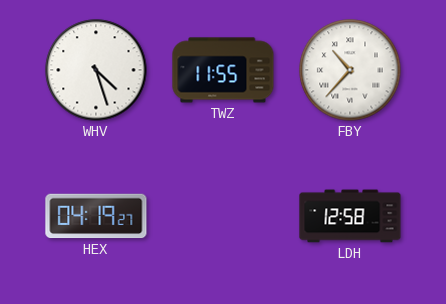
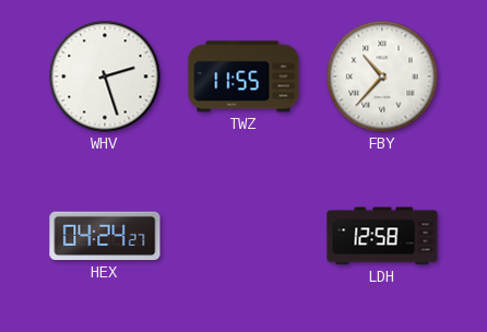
WHV: 4:27 -> 2:27
HEX: 04:19 -> 04:24
